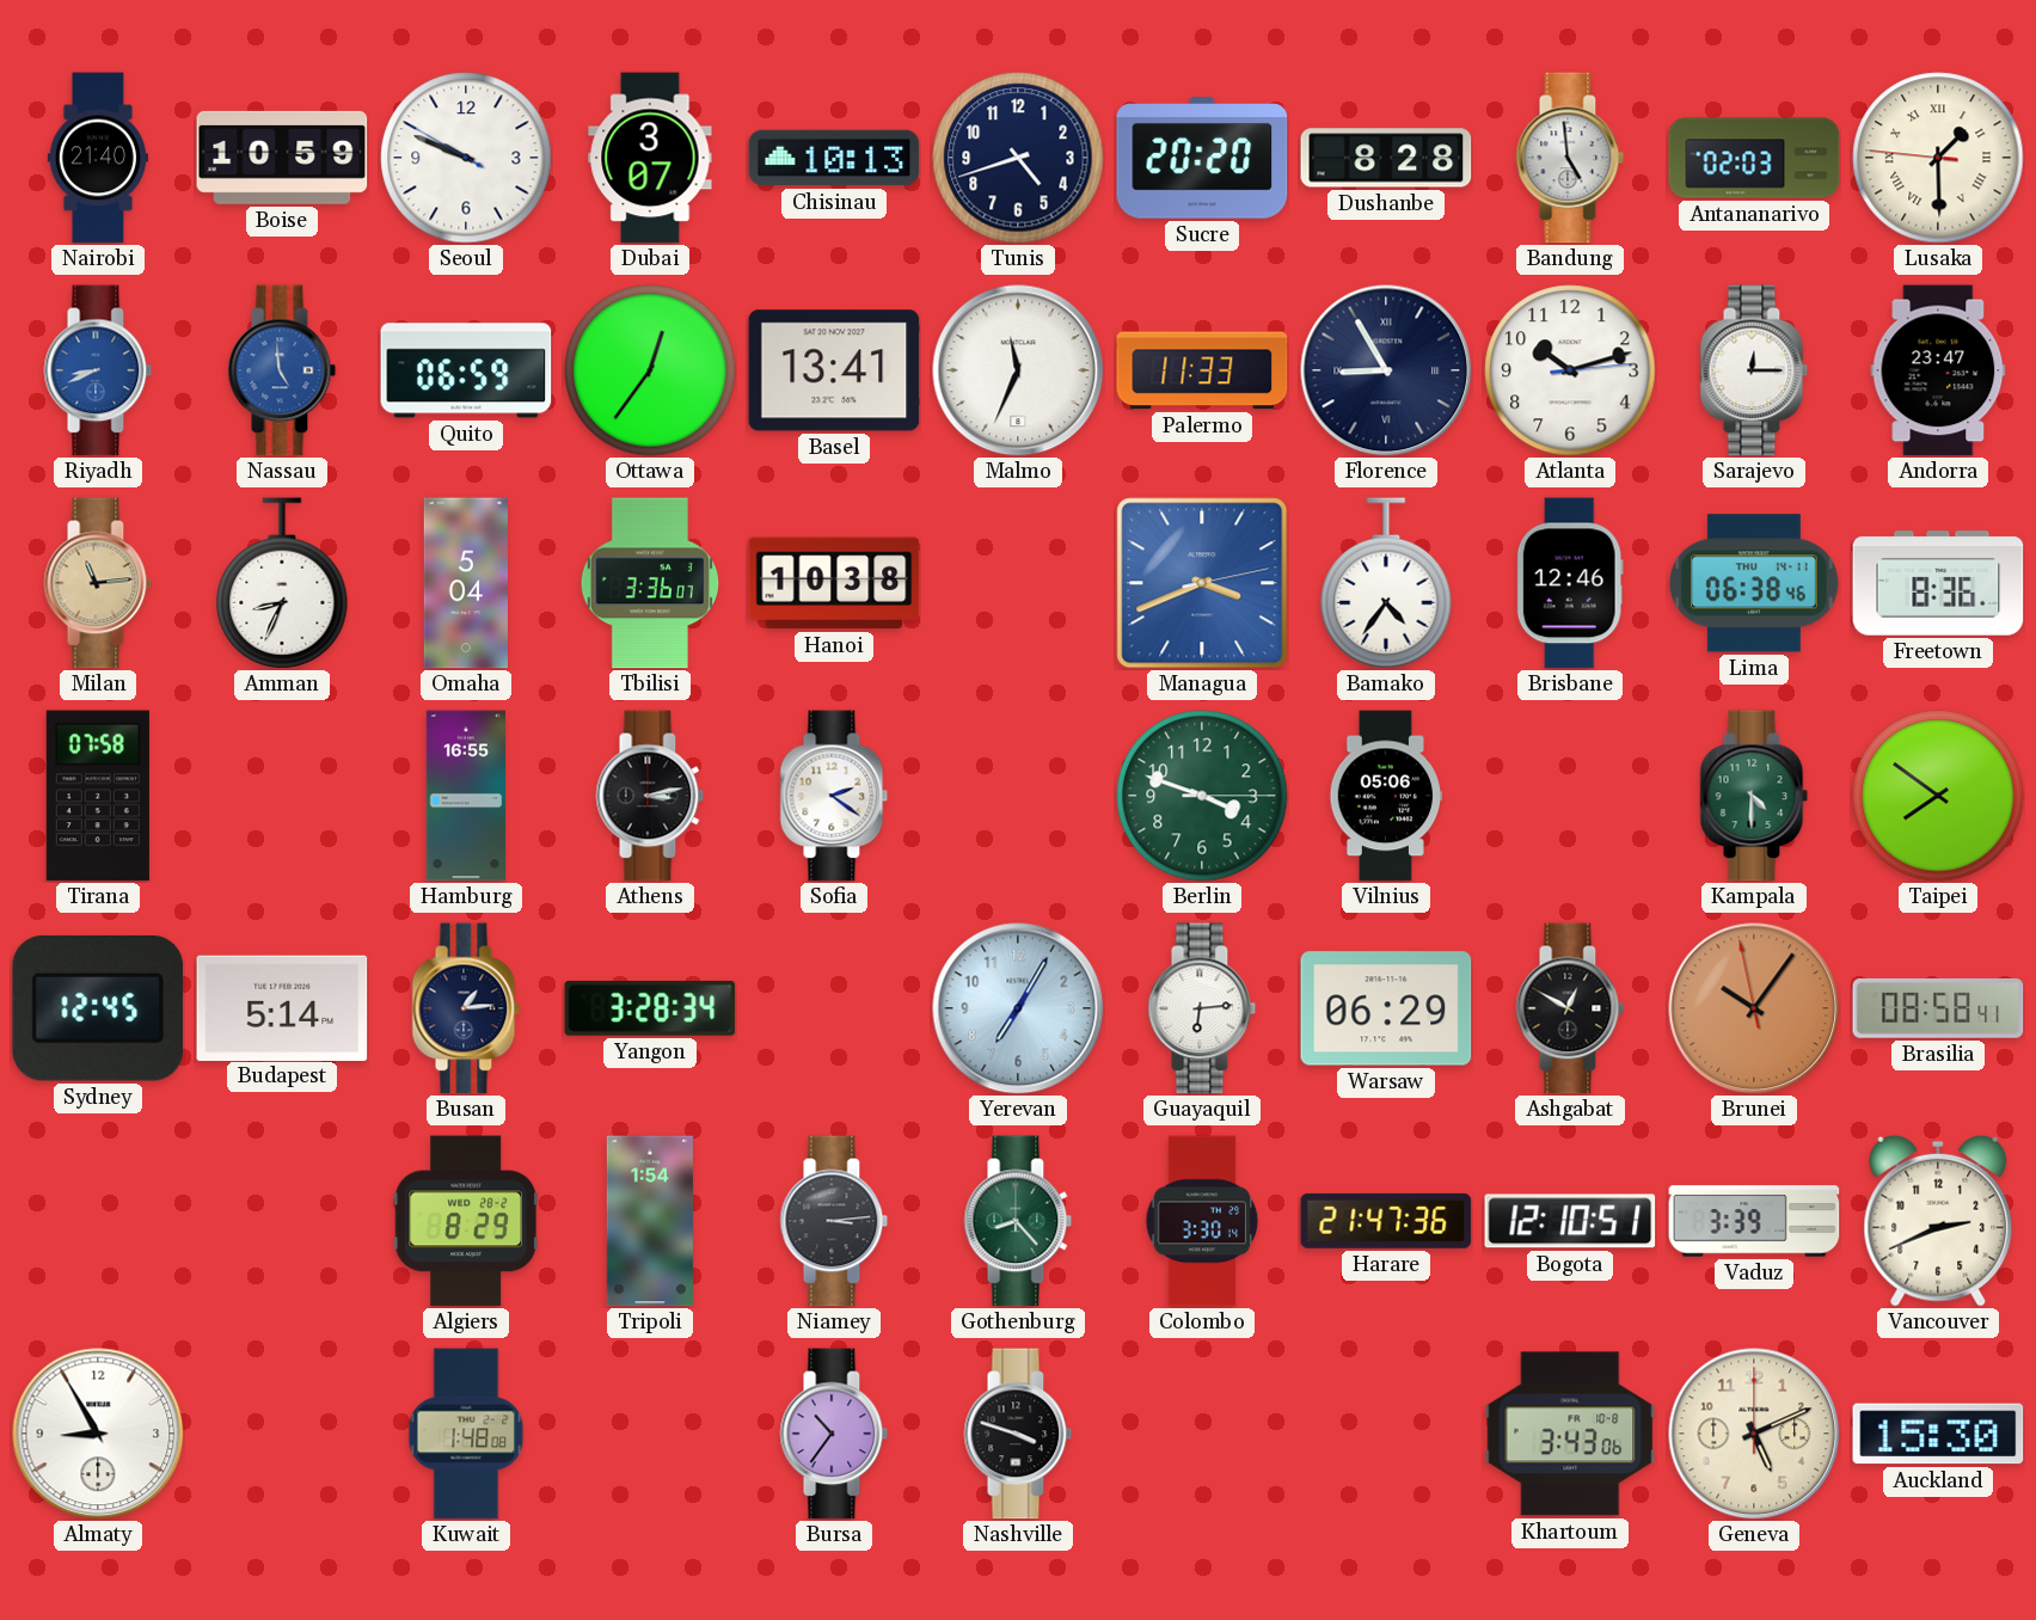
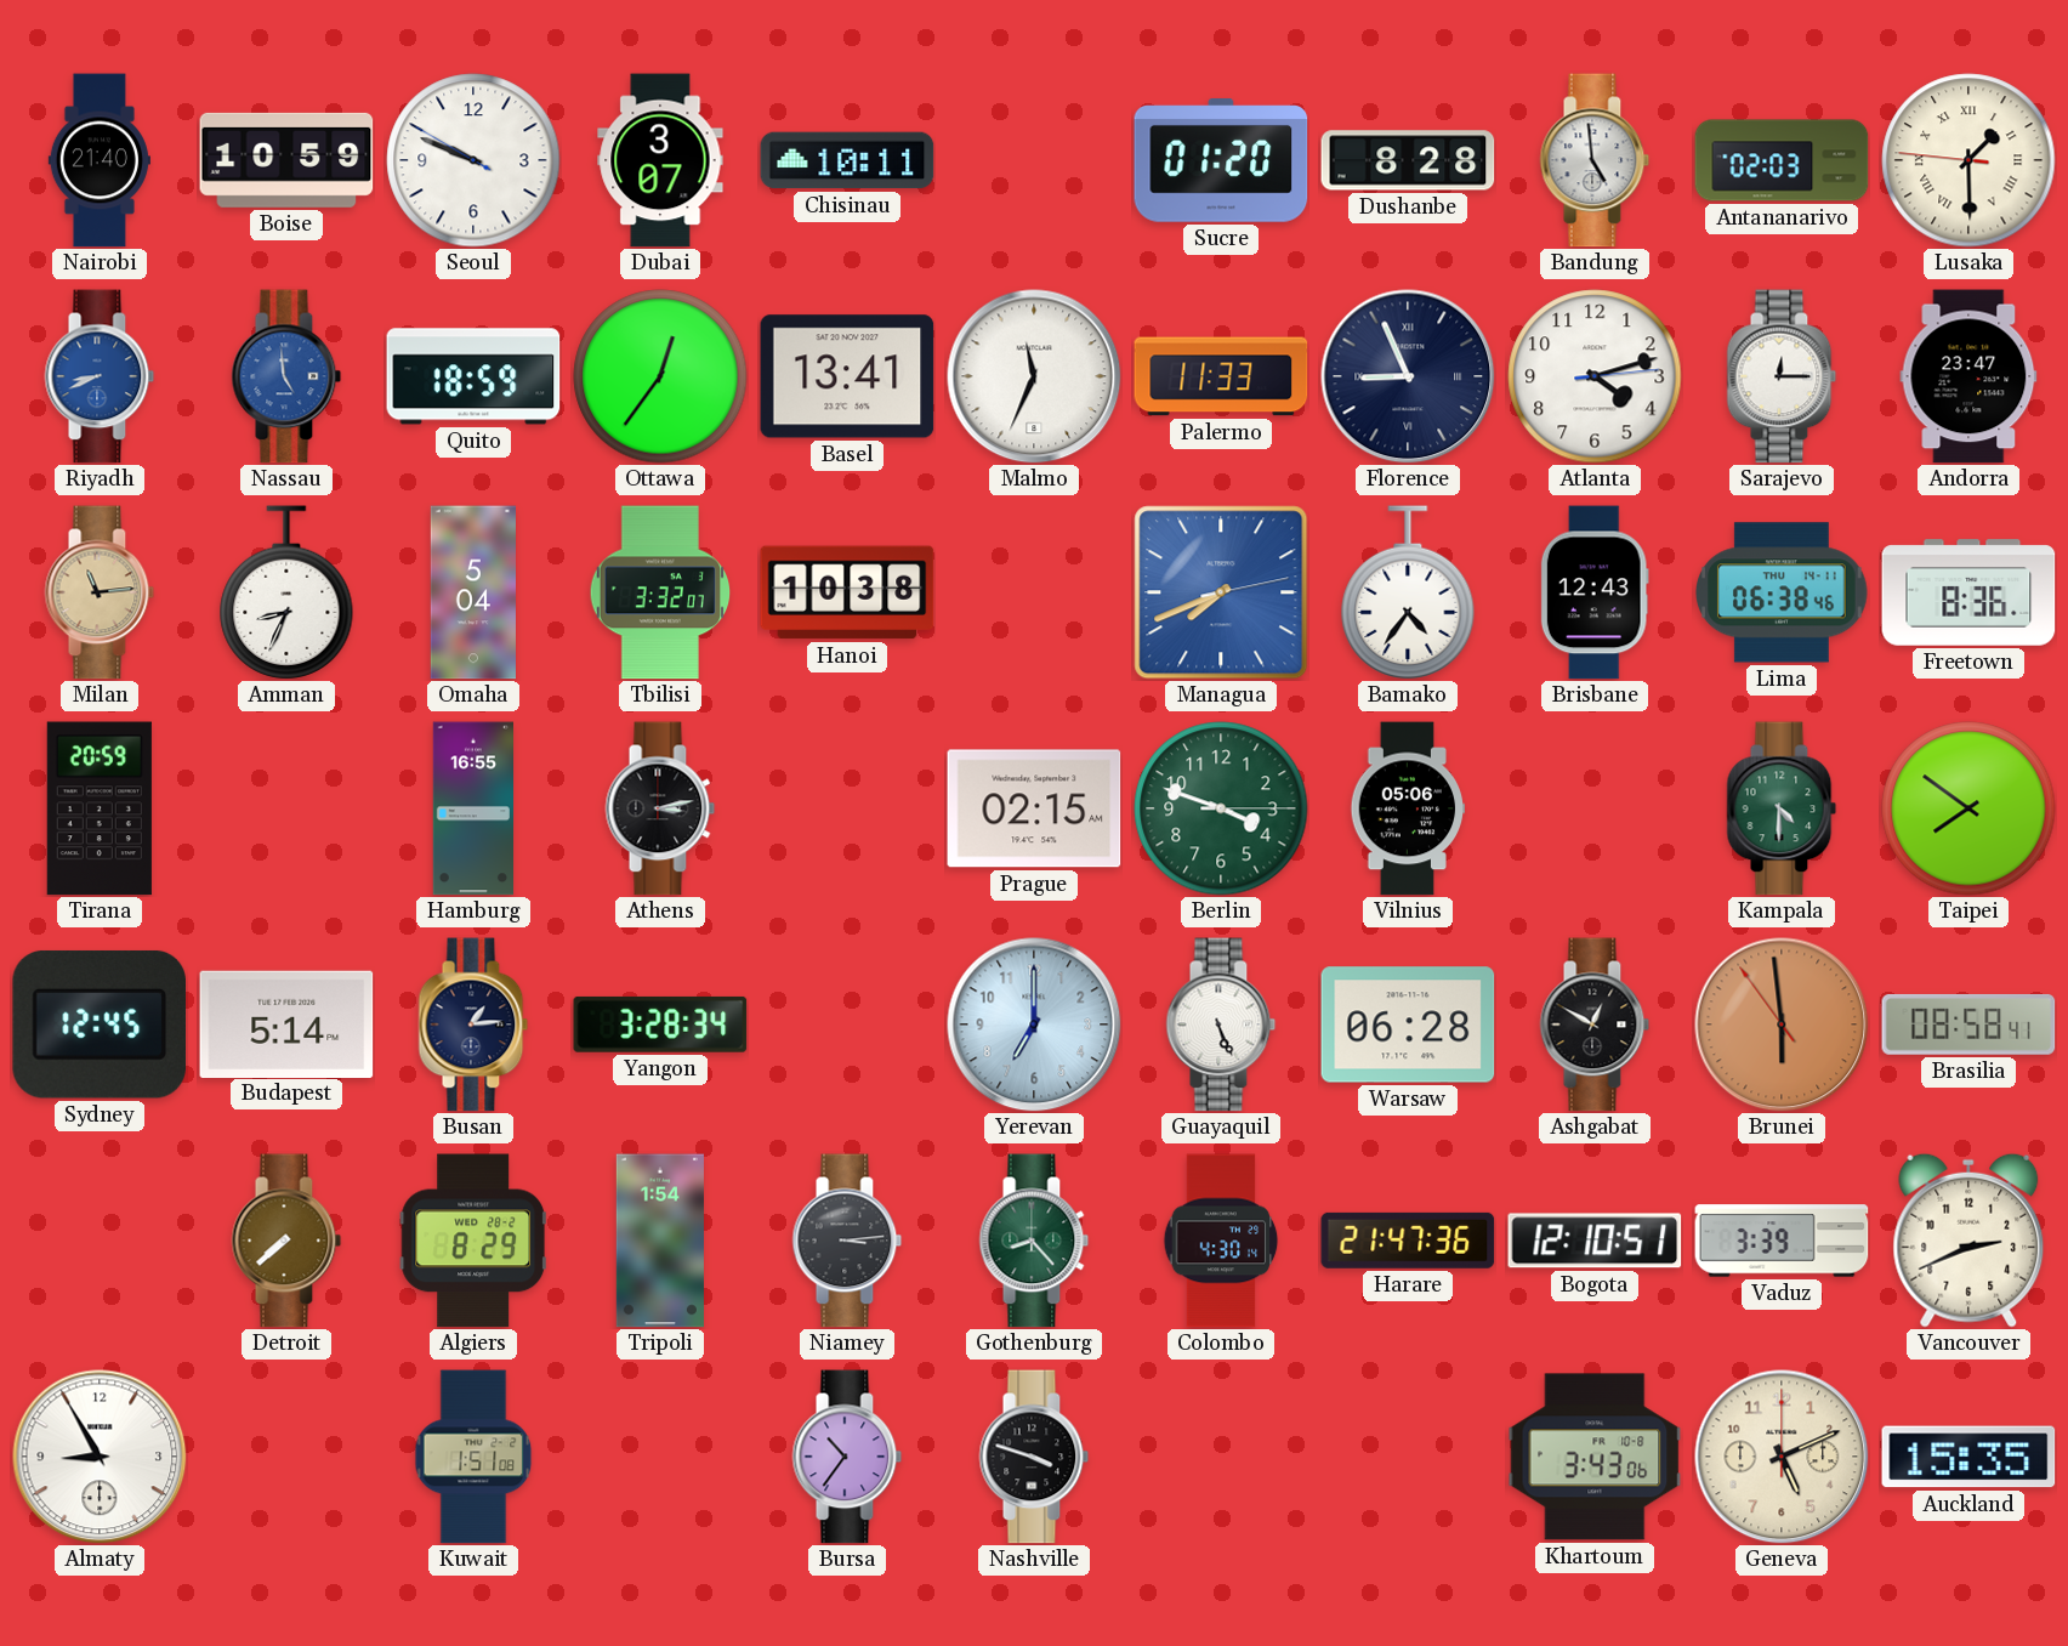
Chisinau: 10:13 -> 10:11
Tunis: 4:42 -> none
Sucre: 20:20 -> 01:20
Quito: 06:59 -> 18:59
Florence: 8:55 -> 8:56
Atlanta: 10:12 -> 4:12
Tbilisi: 3:36 -> 3:32
Managua: 3:41 -> 7:41
Brisbane: 12:46 -> 12:43
Tirana: 07:58 -> 20:59
Sofia: 2:21 -> none
Prague: none -> 02:15
Yerevan: 7:05 -> 7:00
Guayaquil: 6:14 -> 5:26
Warsaw: 06:29 -> 06:28
Brunei: 10:05 -> 5:58
Detroit: none -> 7:38
Colombo: 3:30 -> 4:30
Kuwait: 1:48 -> 1:51
Auckland: 15:30 -> 15:35
